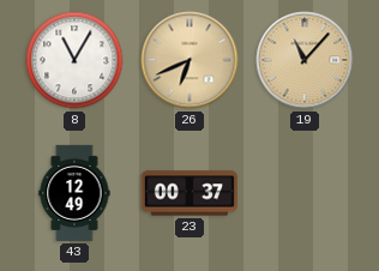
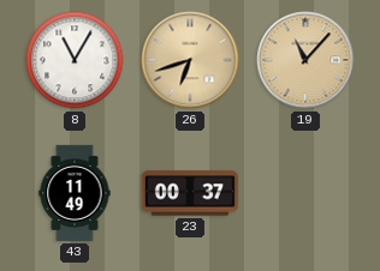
26: 6:41 -> 6:42
43: 12:49 -> 11:49
